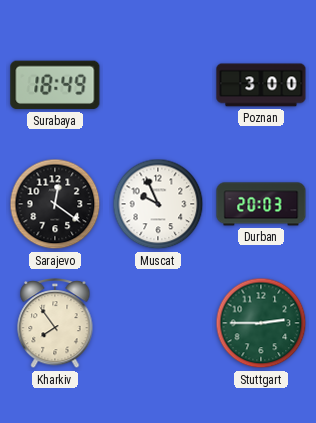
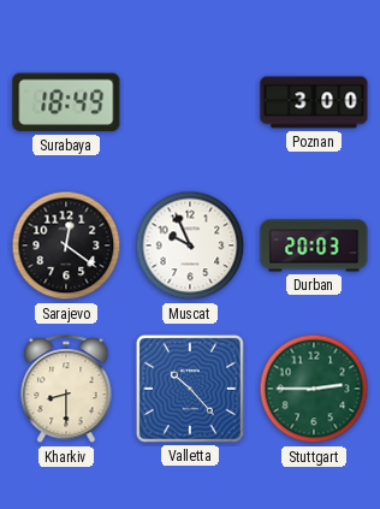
Kharkiv: 7:54 -> 8:30
Valletta: none -> 10:23
